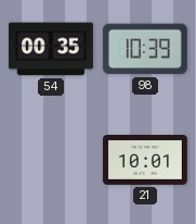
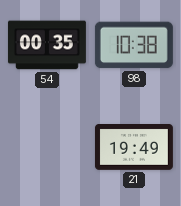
98: 10:39 -> 10:38
21: 10:01 -> 19:49
